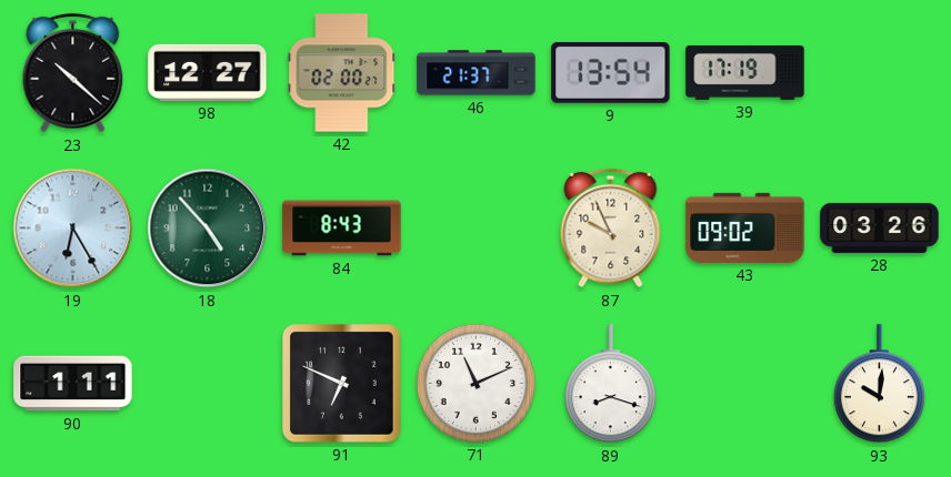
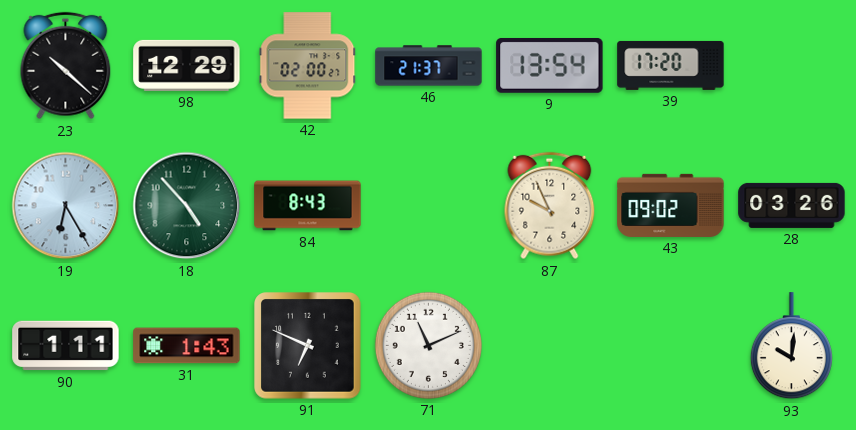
98: 12:27 -> 12:29
39: 17:19 -> 17:20
31: none -> 1:43
89: 8:18 -> none
